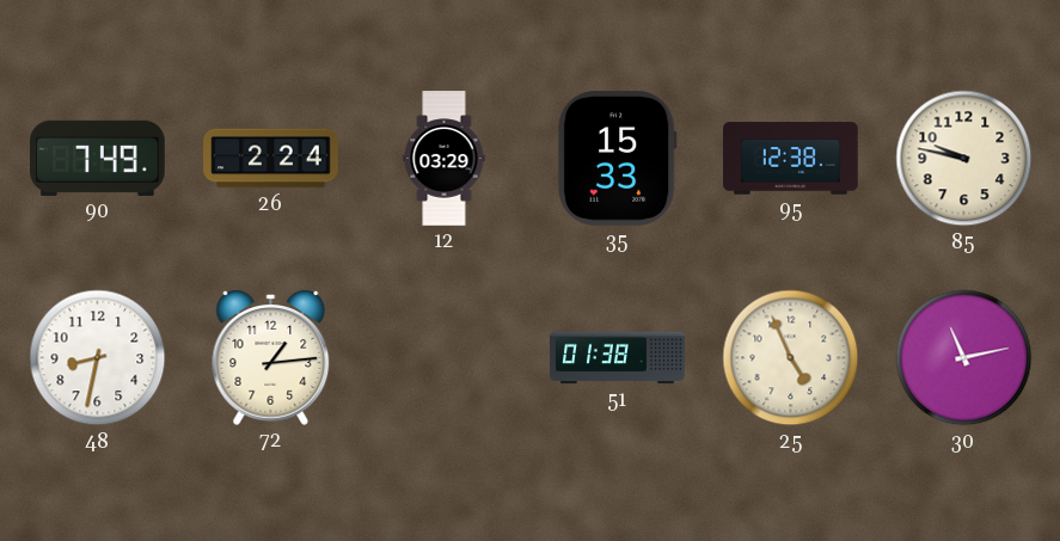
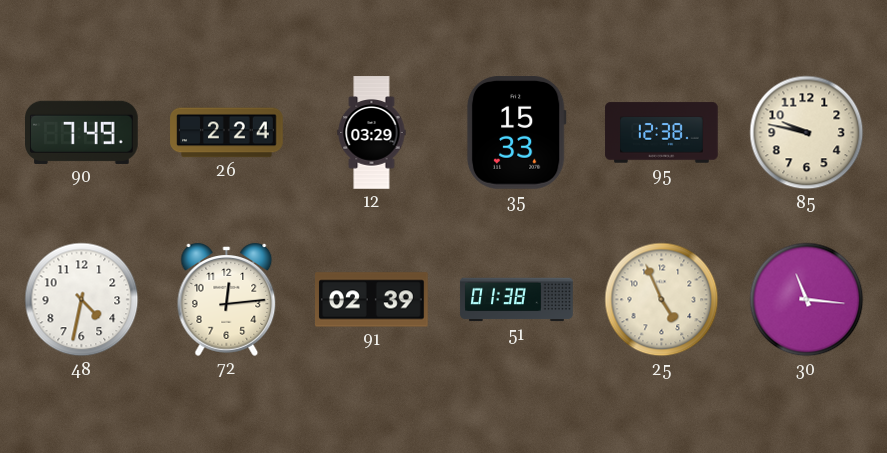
48: 8:32 -> 4:32
72: 1:14 -> 12:14
91: none -> 02:39
30: 11:13 -> 11:16
